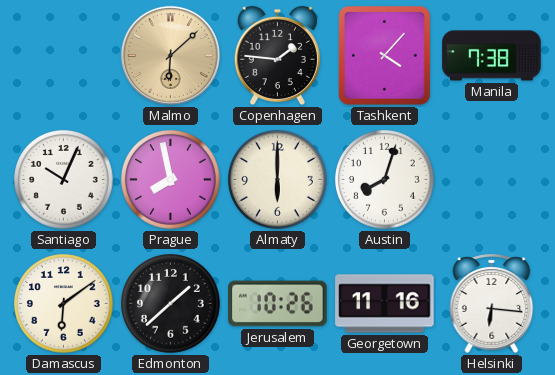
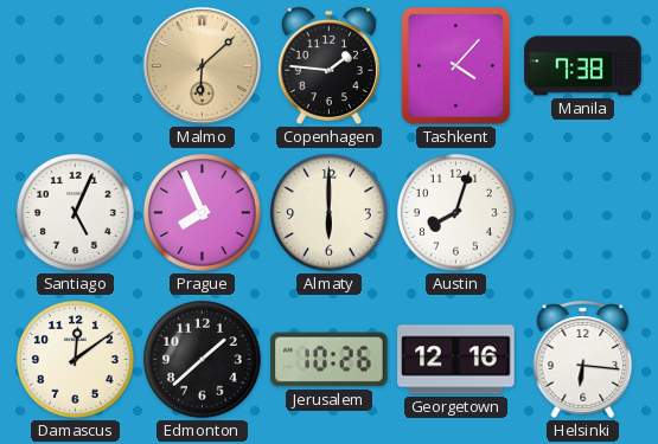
Santiago: 10:04 -> 5:04
Prague: 7:58 -> 7:56
Damascus: 6:09 -> 12:09
Georgetown: 11:16 -> 12:16
